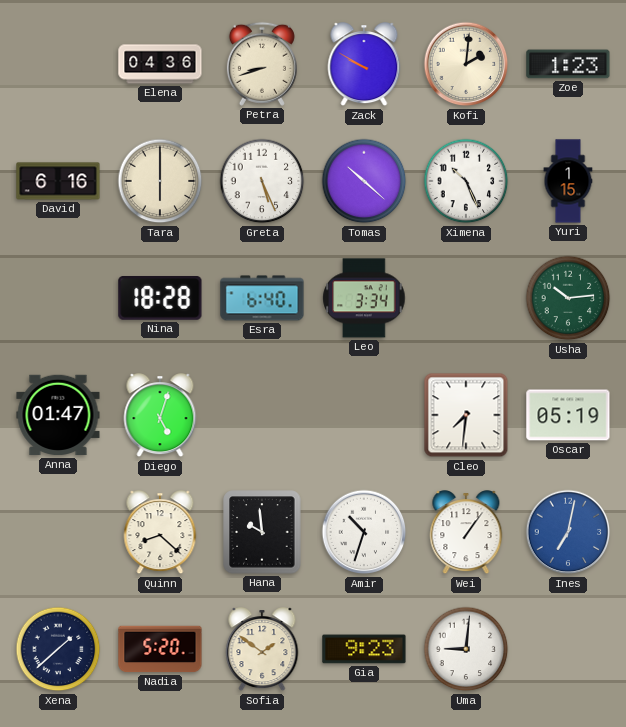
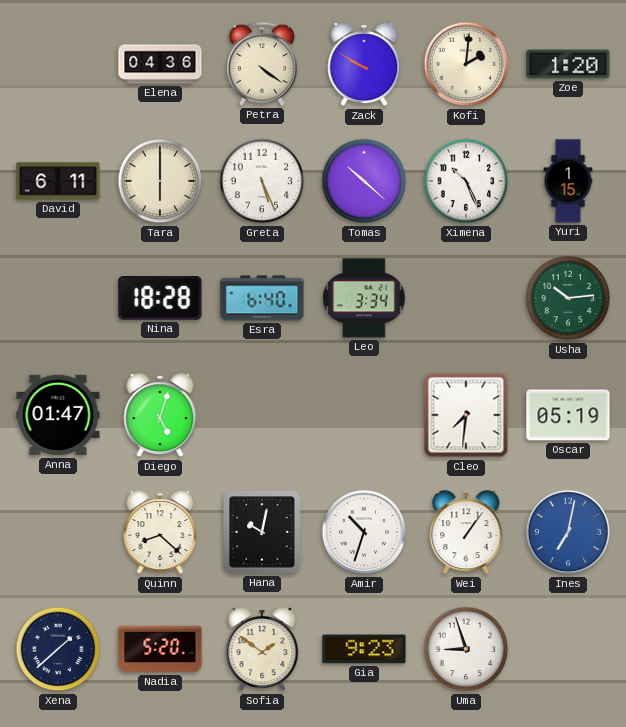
Petra: 8:42 -> 4:21
Zoe: 1:23 -> 1:20
David: 6:16 -> 6:11
Hana: 9:59 -> 10:02
Uma: 9:01 -> 8:57
